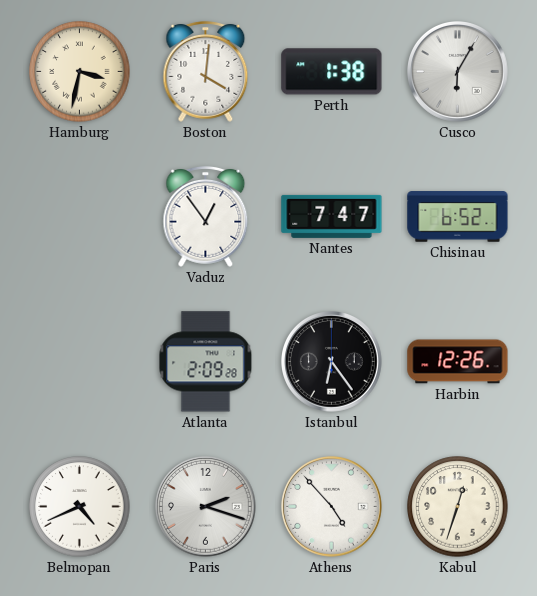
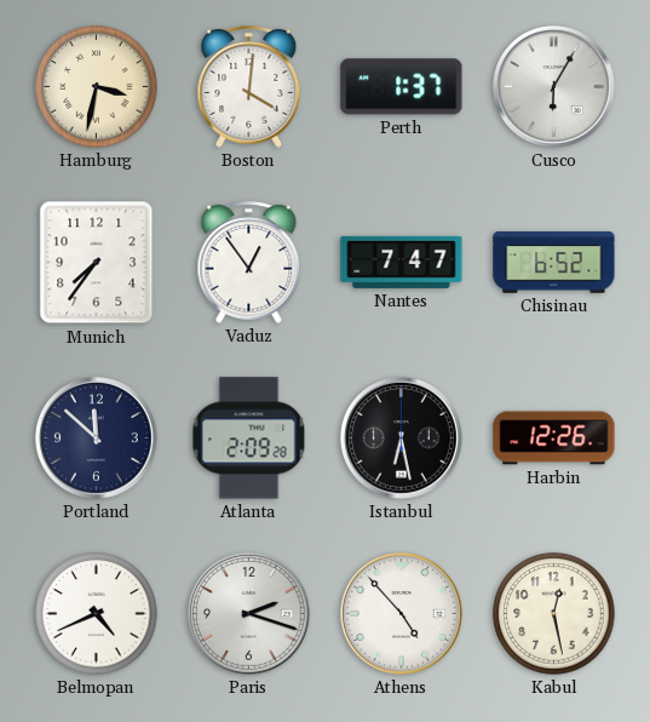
Perth: 1:38 -> 1:37
Munich: none -> 7:36
Portland: none -> 11:52
Istanbul: 6:24 -> 6:28
Kabul: 12:33 -> 12:28
